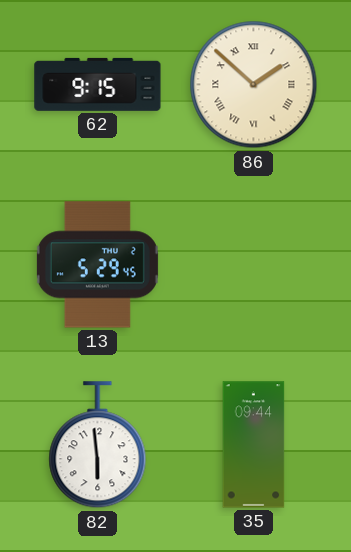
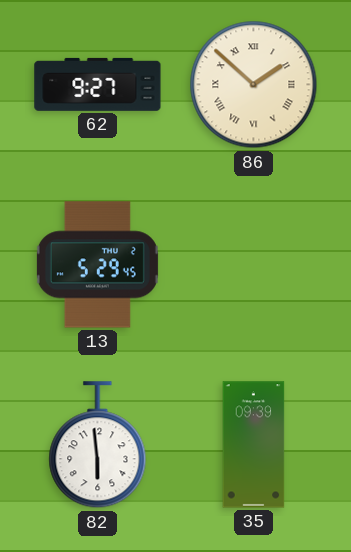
62: 9:15 -> 9:27
35: 09:44 -> 09:39
